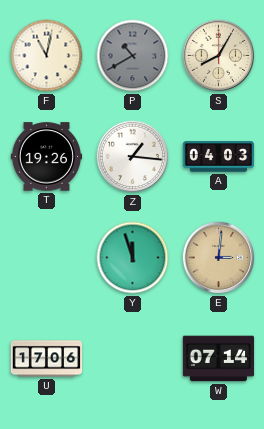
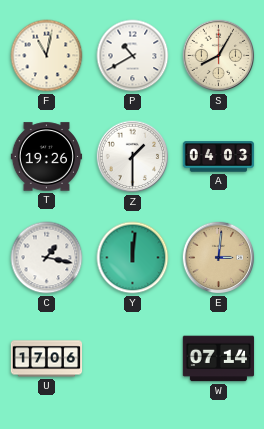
P dial: grey -> white
Z: 1:16 -> 1:30
C: none -> 1:17
Y: 11:57 -> 12:01
